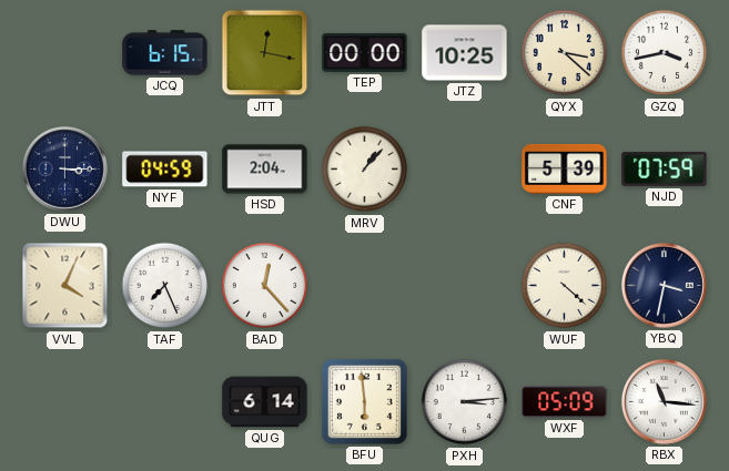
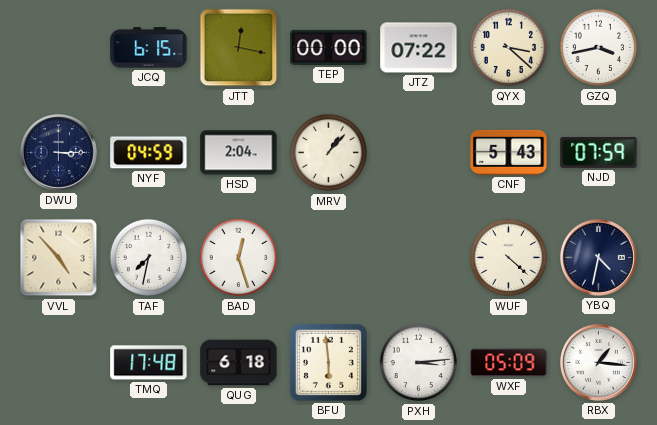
JTZ: 10:25 -> 07:22
CNF: 5:39 -> 5:43
VVL: 4:04 -> 4:53
TAF: 7:26 -> 7:32
BAD: 12:23 -> 12:27
YBQ: 3:32 -> 4:32
TMQ: none -> 17:48
QUG: 6:14 -> 6:18
RBX: 11:16 -> 1:16
